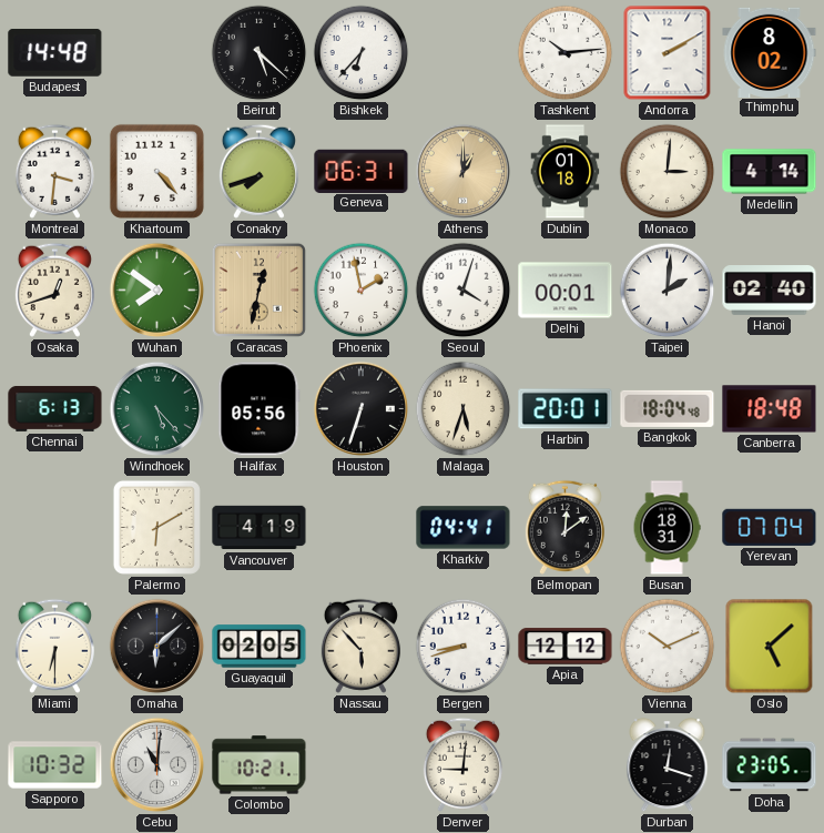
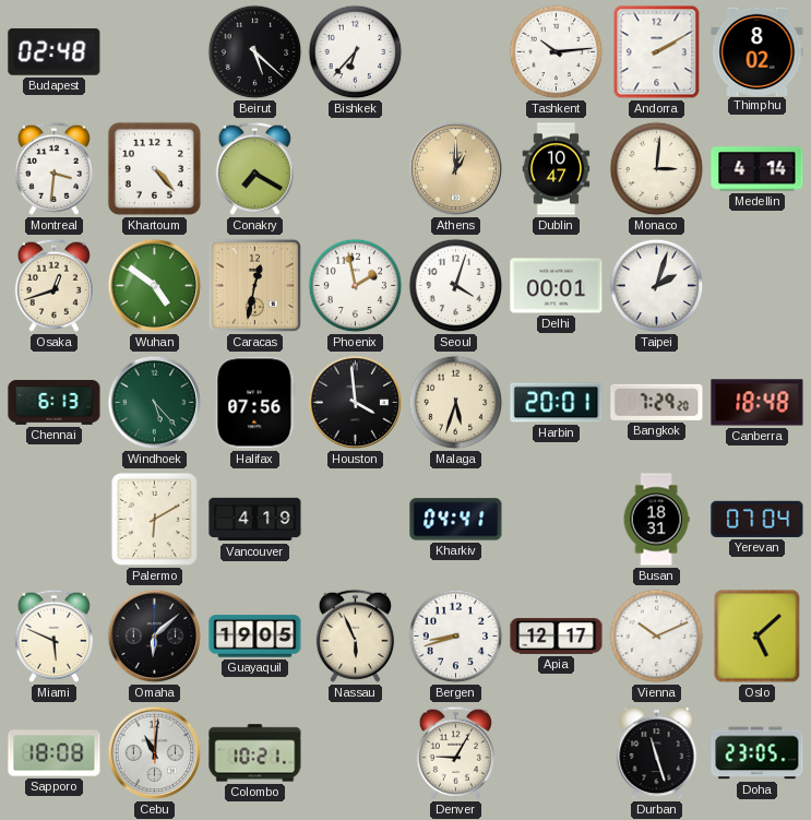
Budapest: 14:48 -> 02:48
Conakry: 7:42 -> 7:20
Geneva: 06:31 -> none
Dublin: 01:18 -> 10:47
Wuhan: 7:51 -> 4:51
Taipei: 2:01 -> 2:03
Hanoi: 02:40 -> none
Halifax: 05:56 -> 07:56
Houston: 6:33 -> 3:59
Bangkok: 18:04 -> 7:29
Belmopan: 12:09 -> none
Miami: 6:30 -> 5:49
Guayaquil: 02:05 -> 19:05
Nassau: 5:53 -> 5:56
Apia: 12:12 -> 12:17
Sapporo: 10:32 -> 18:08
Denver: 9:01 -> 9:05
Durban: 12:18 -> 11:27
